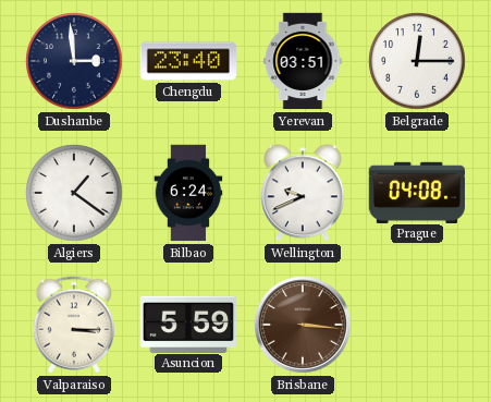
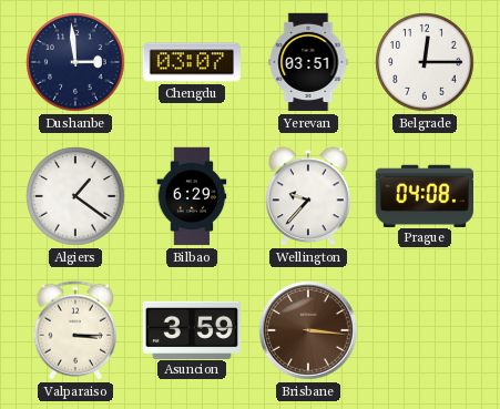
Chengdu: 23:40 -> 03:07
Bilbao: 6:24 -> 6:29
Wellington: 9:41 -> 9:37
Asuncion: 5:59 -> 3:59
